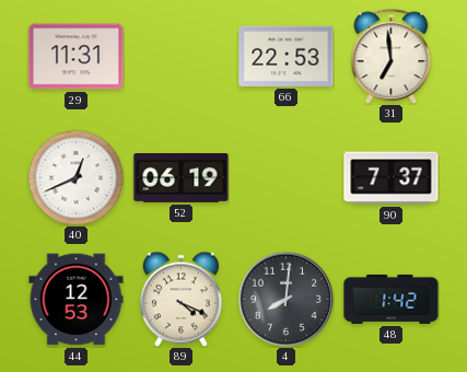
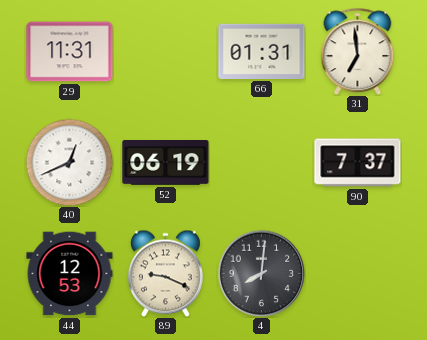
66: 22:53 -> 01:31
89: 4:19 -> 9:19
48: 1:42 -> none
